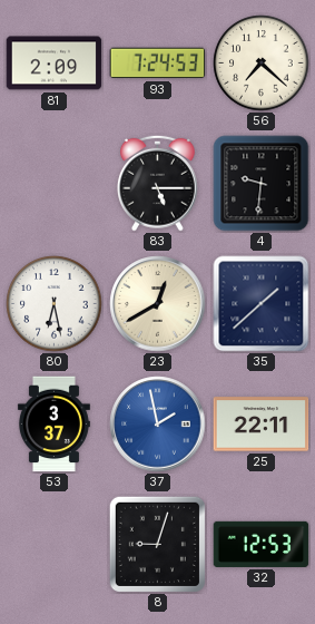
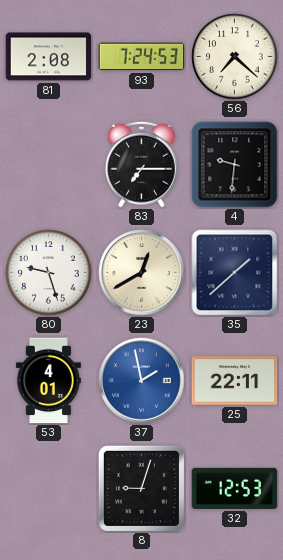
81: 2:09 -> 2:08
83: 5:15 -> 7:15
80: 6:28 -> 9:27
53: 3:37 -> 4:01
